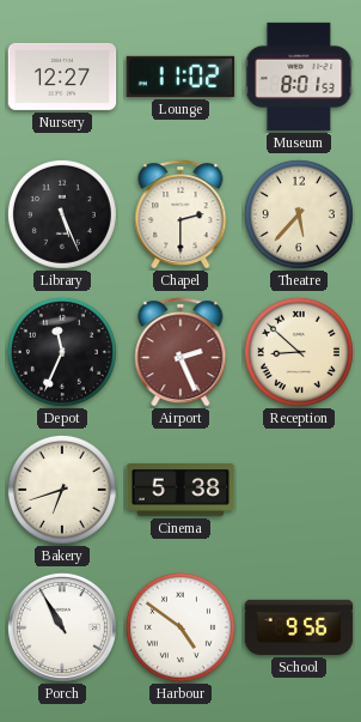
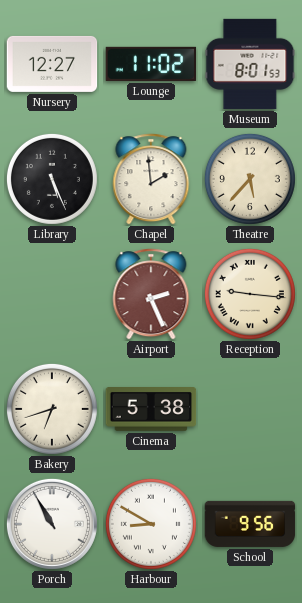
Chapel: 2:30 -> 1:59
Depot: 11:34 -> none
Reception: 8:52 -> 9:16
Harbour: 4:51 -> 8:50
